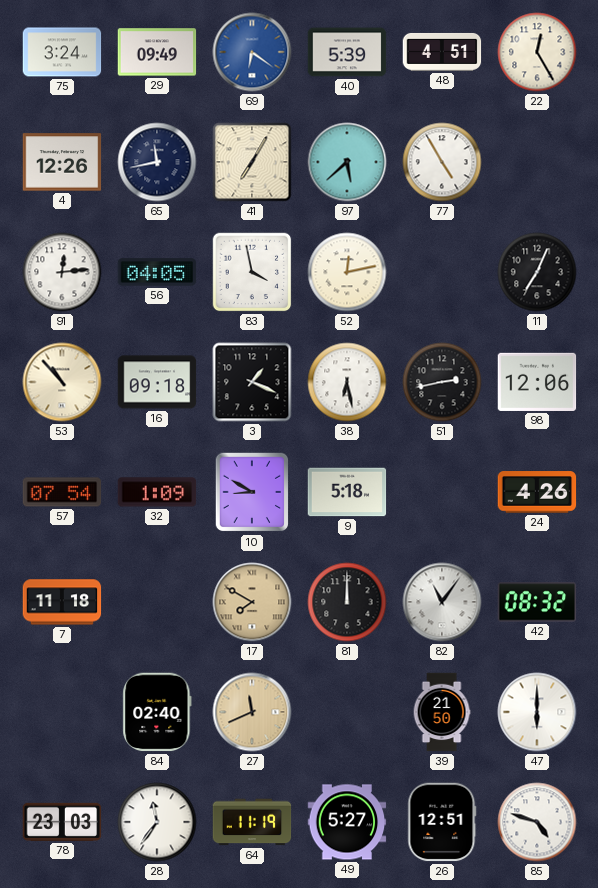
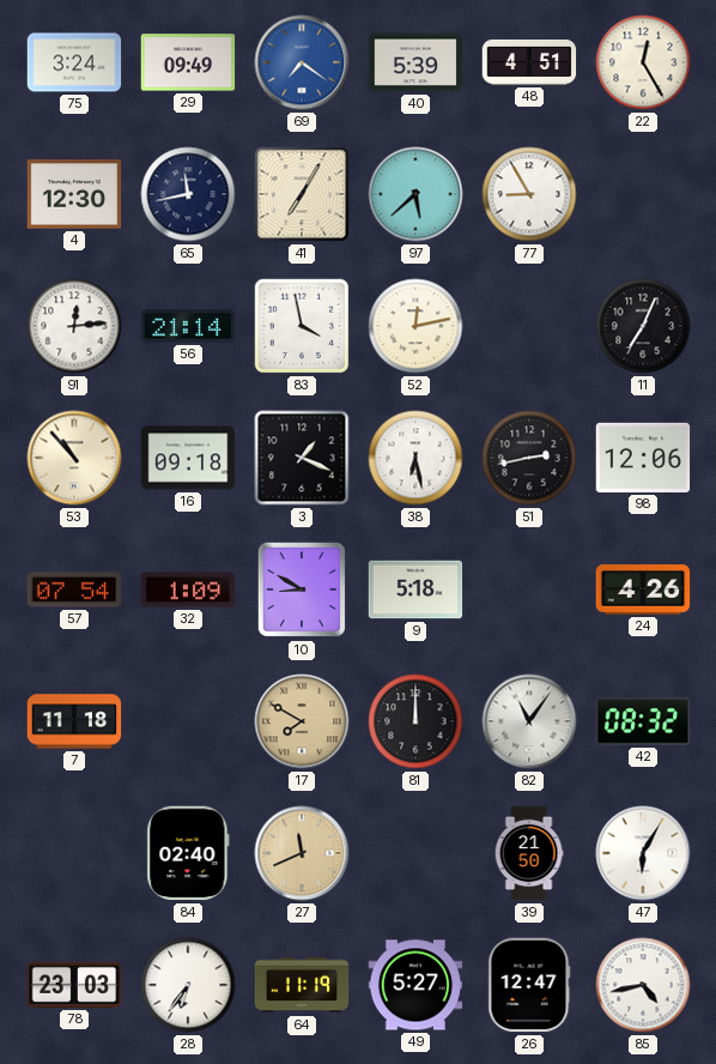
69: 6:21 -> 7:21
4: 12:26 -> 12:30
77: 4:55 -> 8:55
56: 04:05 -> 21:14
47: 6:00 -> 6:05
28: 11:36 -> 6:36
26: 12:51 -> 12:47
85: 4:48 -> 4:43
